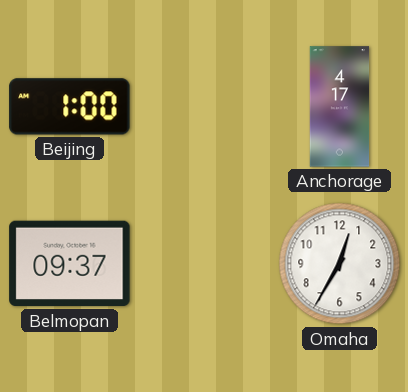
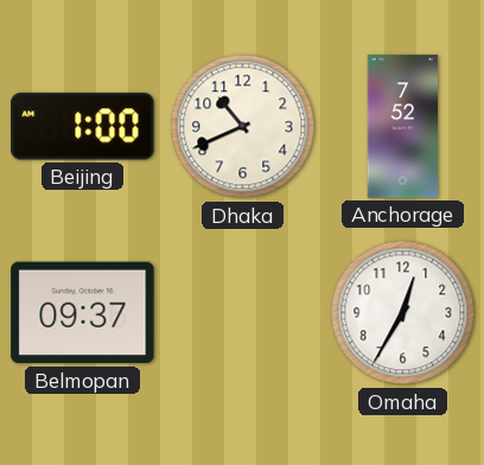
Dhaka: none -> 10:41
Anchorage: 4:17 -> 7:52
